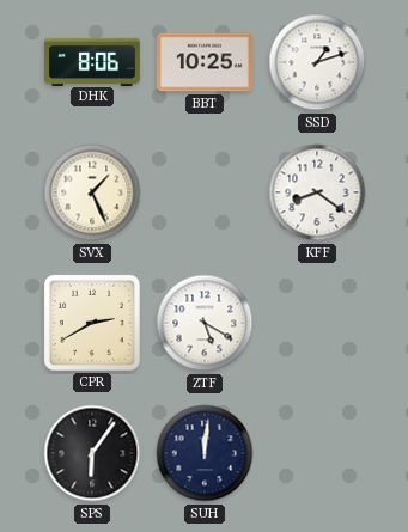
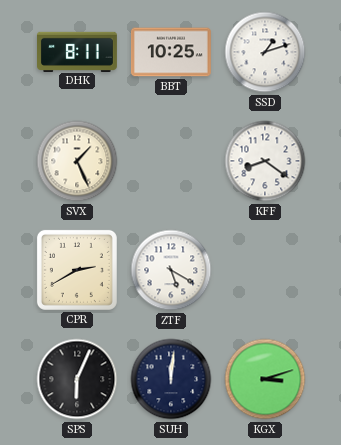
DHK: 8:06 -> 8:11
SPS: 6:06 -> 6:04
KGX: none -> 3:12
